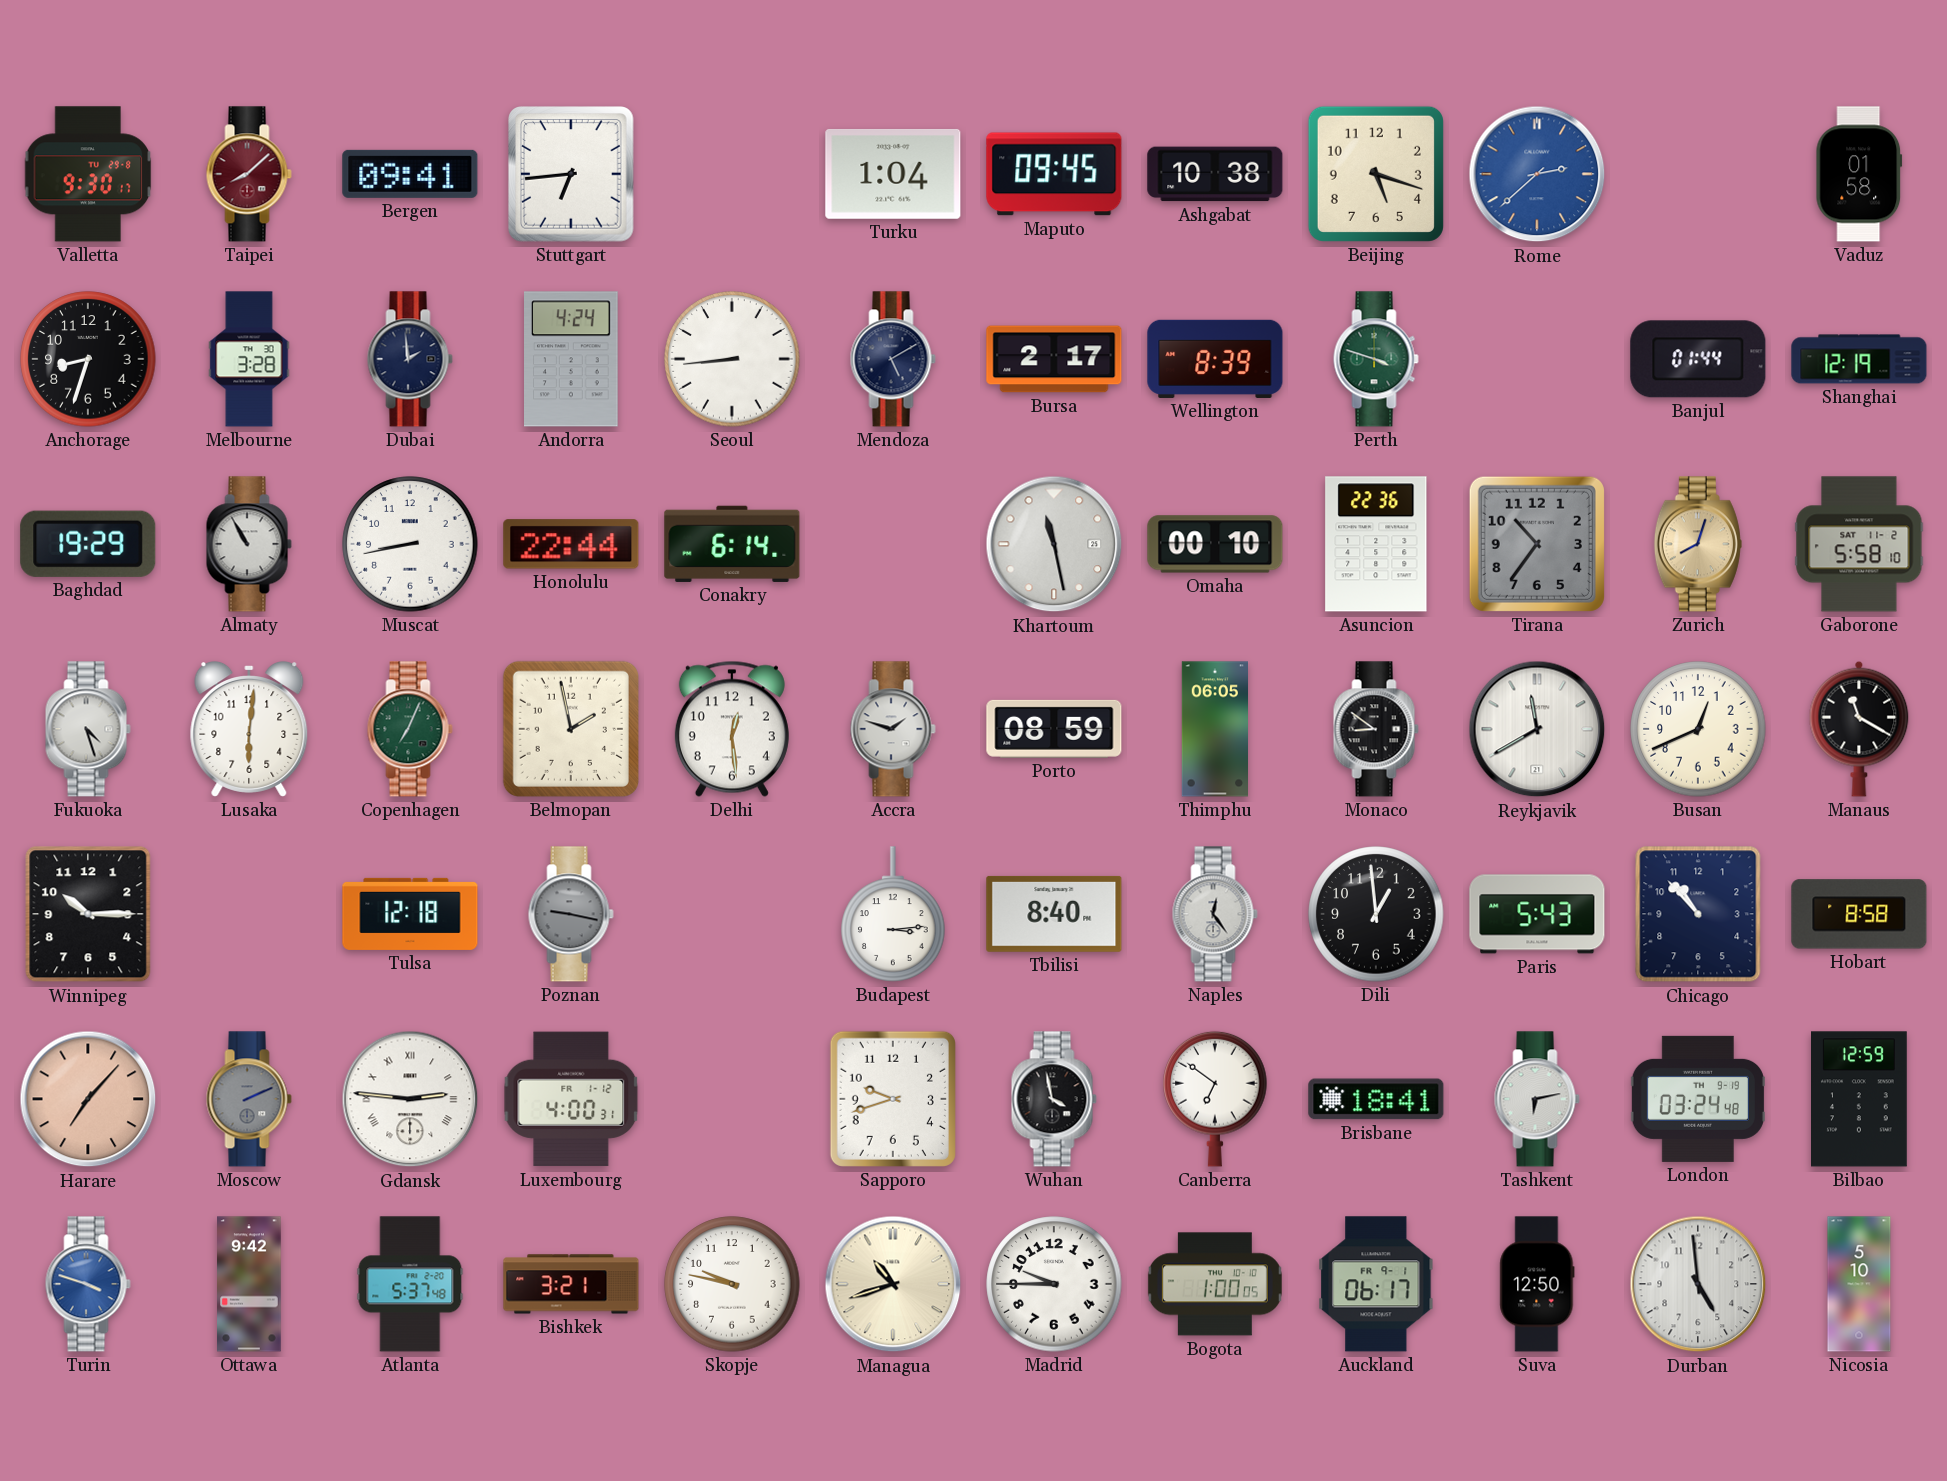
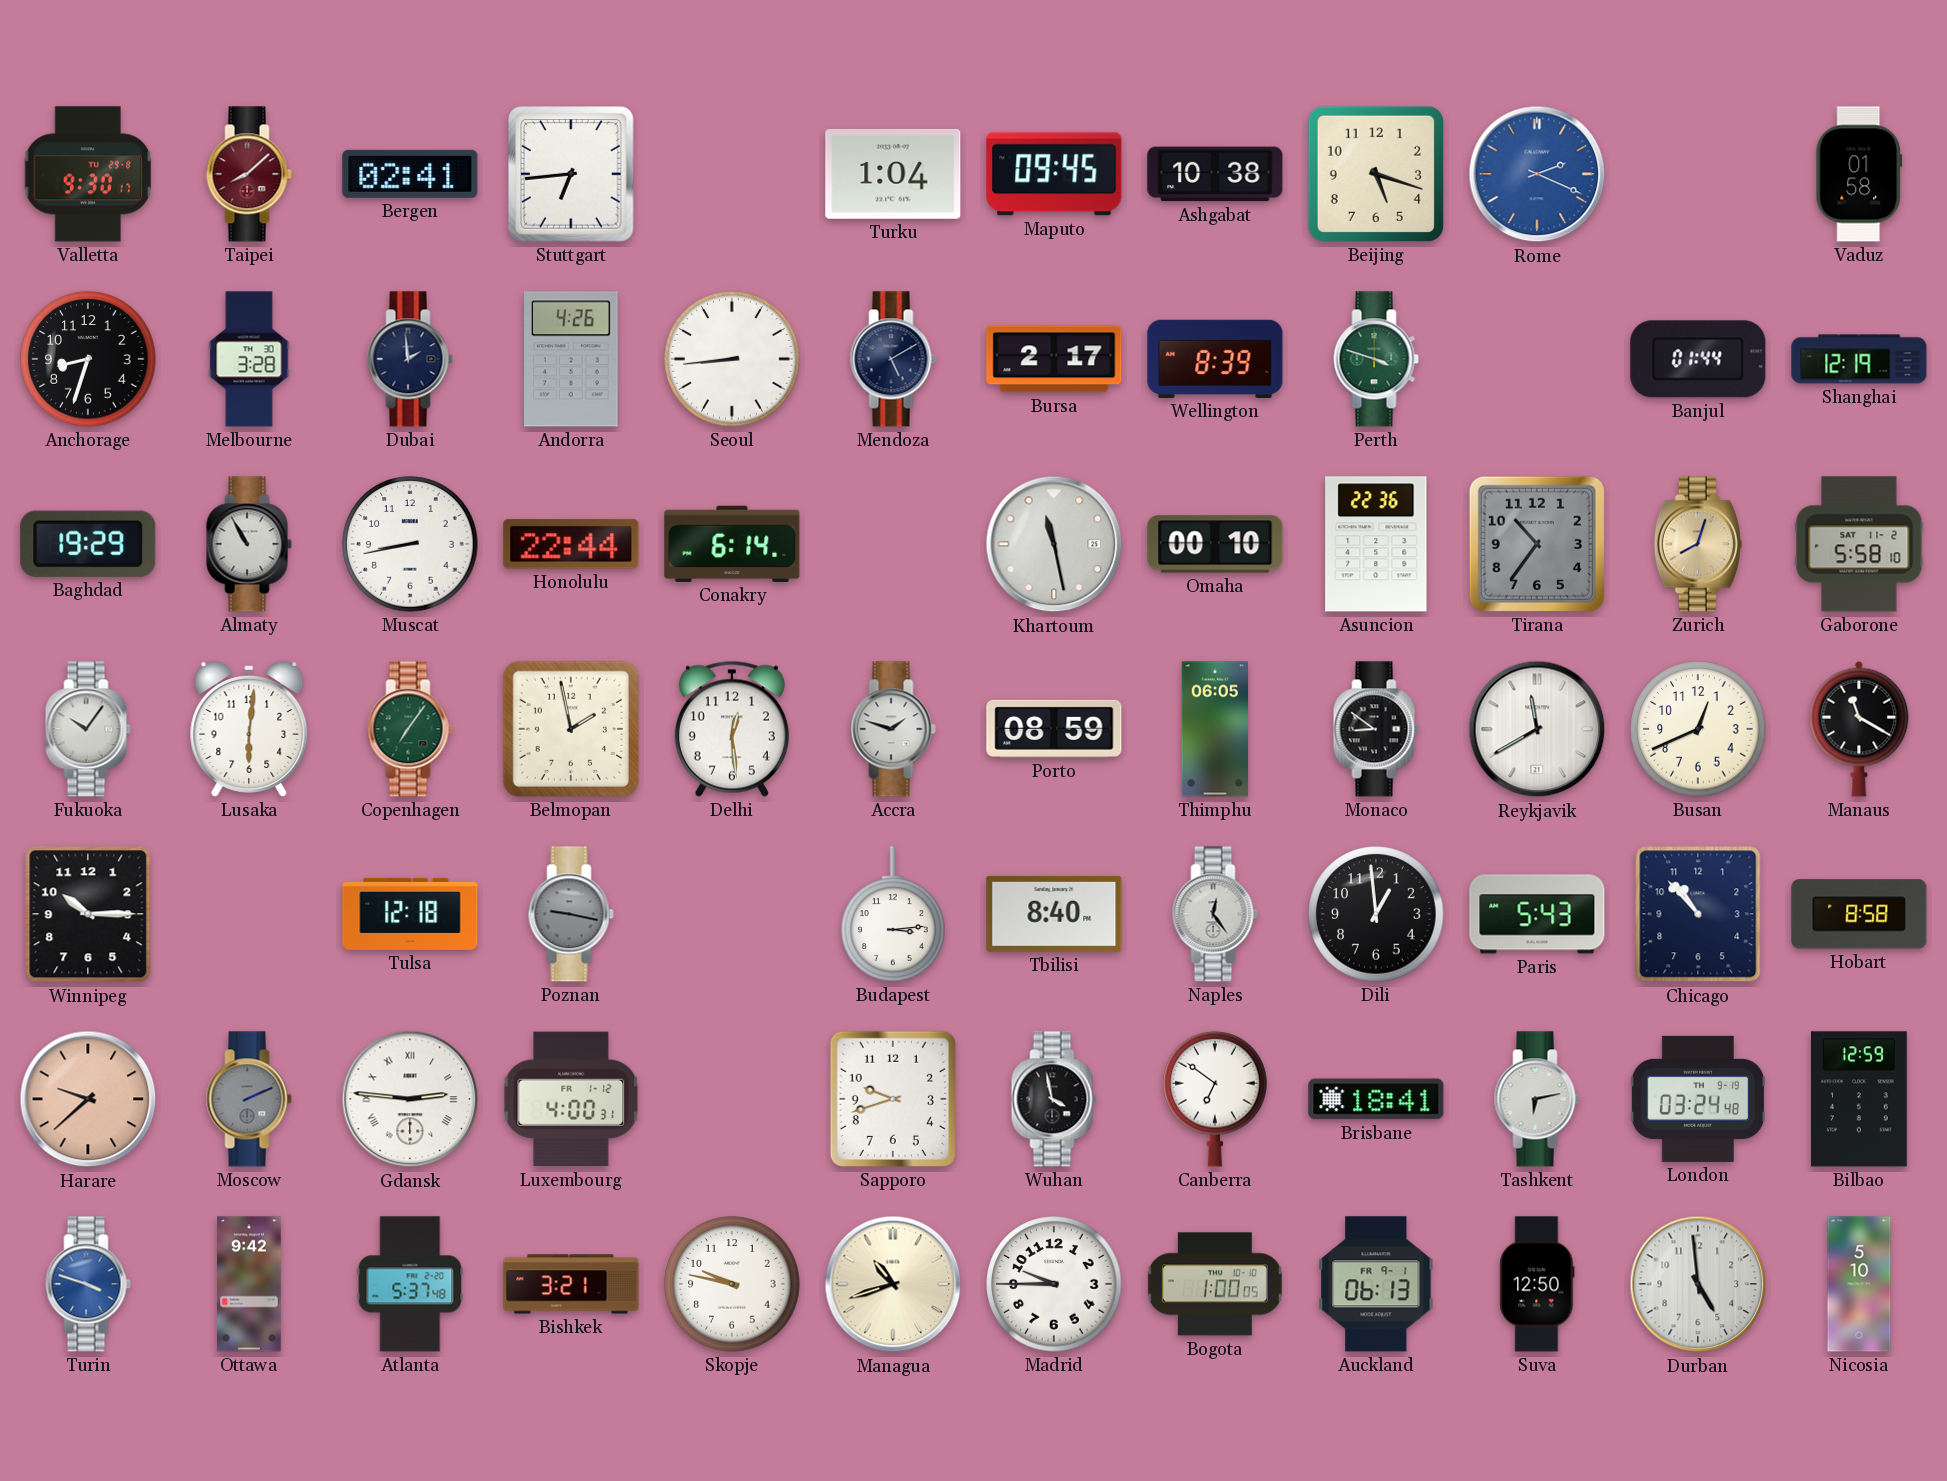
Bergen: 09:41 -> 02:41
Rome: 2:38 -> 2:19
Andorra: 4:24 -> 4:26
Fukuoka: 4:27 -> 10:06
Copenhagen: 7:04 -> 7:06
Harare: 7:07 -> 9:38
Auckland: 06:17 -> 06:13
